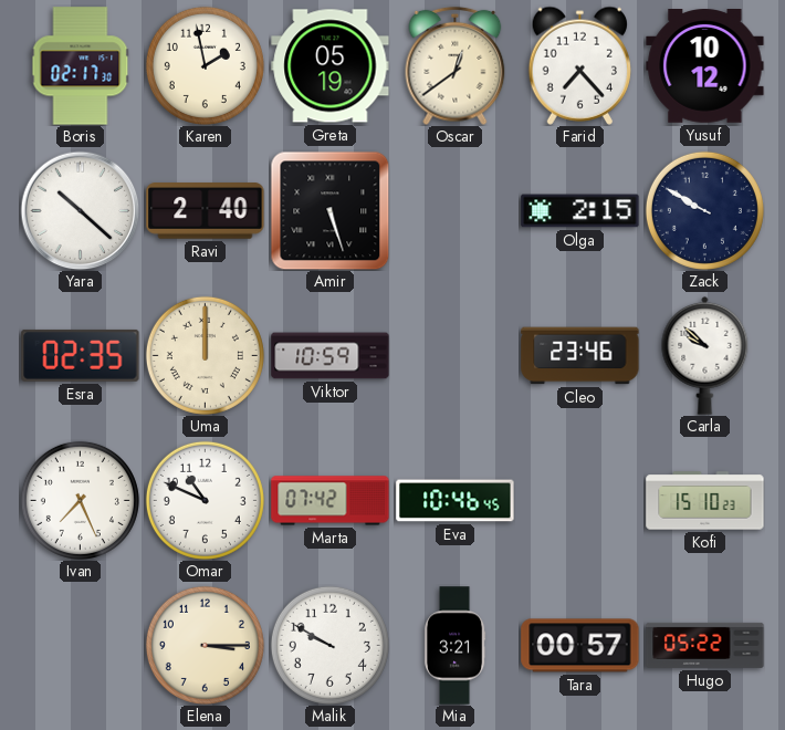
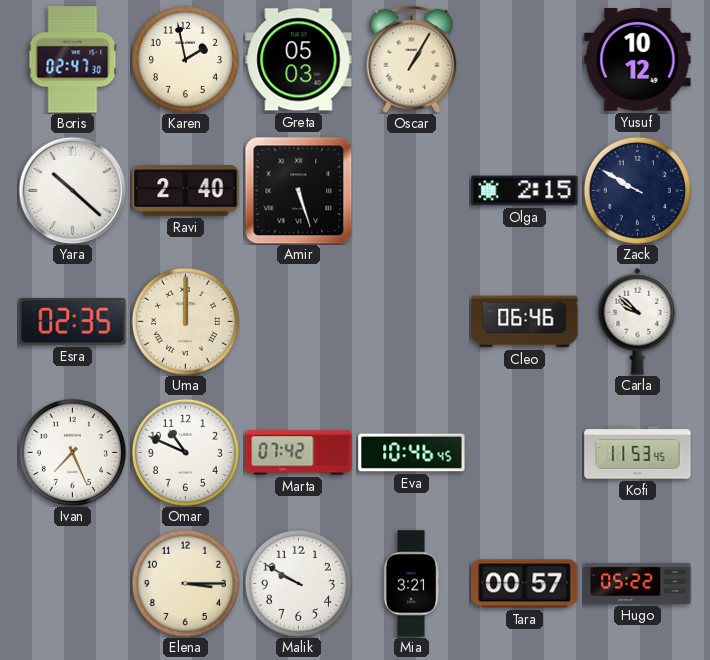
Boris: 02:17 -> 02:47
Greta: 05:19 -> 05:03
Oscar: 12:39 -> 1:05
Farid: 7:23 -> none
Viktor: 10:59 -> none
Cleo: 23:46 -> 06:46
Kofi: 15:10 -> 11:53
